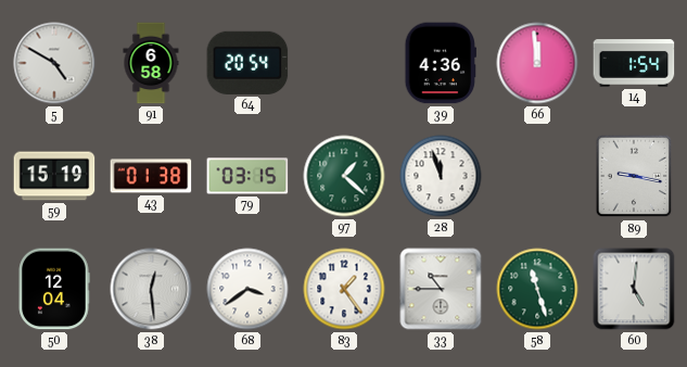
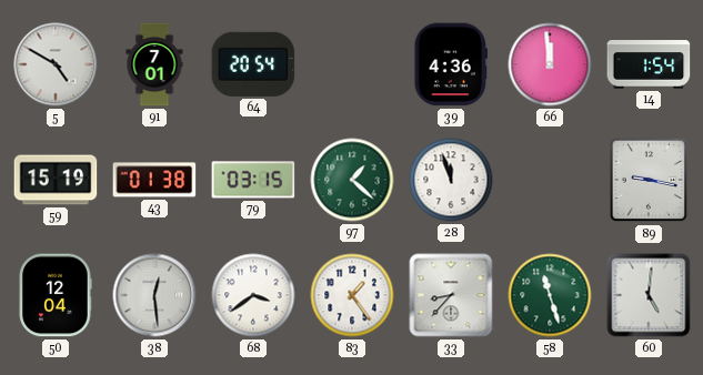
91: 6:58 -> 7:01
33: 10:45 -> 8:37
